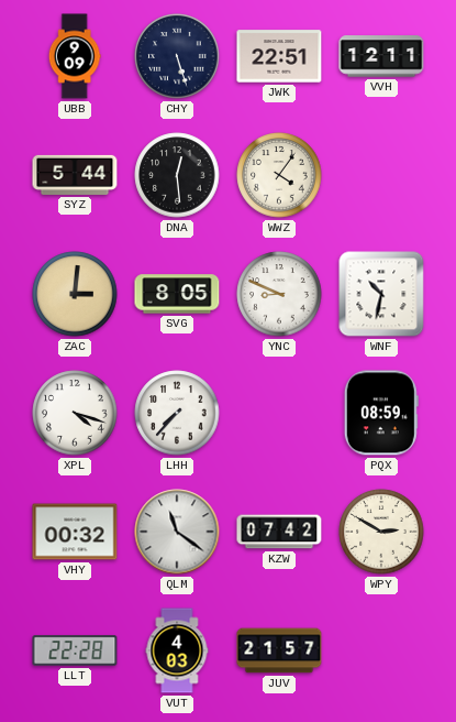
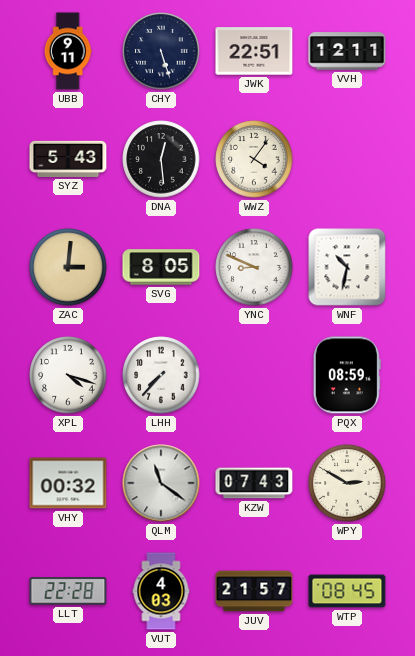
UBB: 9:09 -> 9:11
SYZ: 5:44 -> 5:43
KZW: 07:42 -> 07:43
WTP: none -> 08:45
